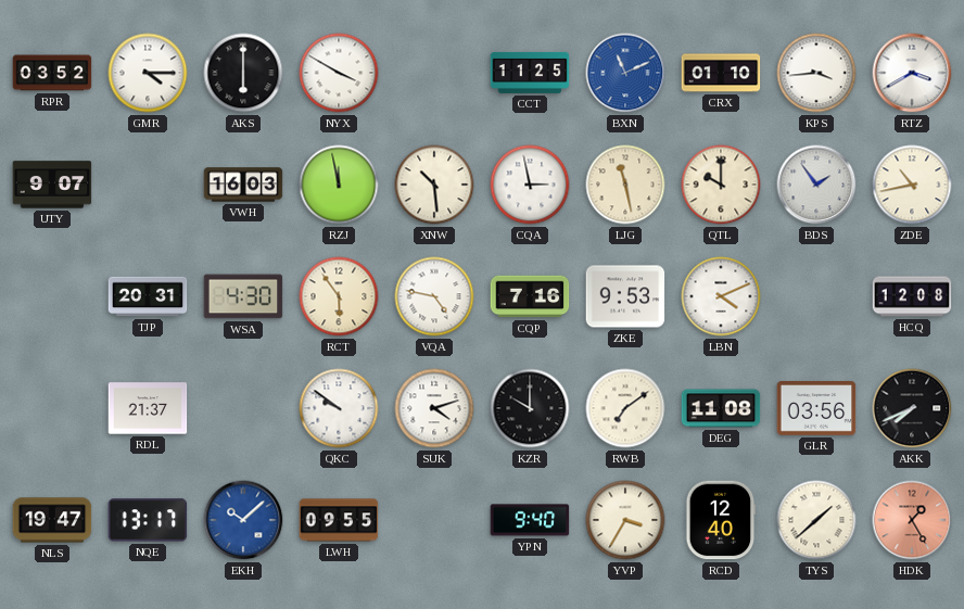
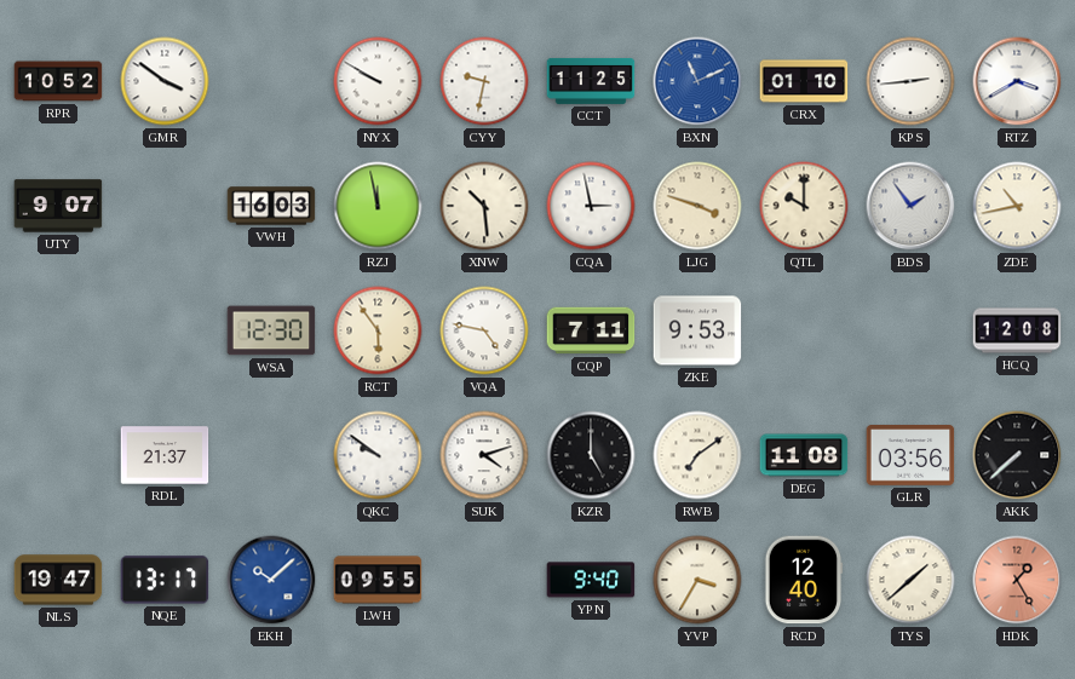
RPR: 03:52 -> 10:52
GMR: 4:15 -> 3:51
AKS: 6:00 -> none
NYX: 3:50 -> 9:50
CYY: none -> 9:32
KPS: 3:44 -> 2:44
LJG: 11:28 -> 3:48
TJP: 20:31 -> none
WSA: 4:30 -> 12:30
CQP: 7:16 -> 7:11
LBN: 4:11 -> none
KZR: 10:00 -> 5:00
AKK: 7:41 -> 7:38
